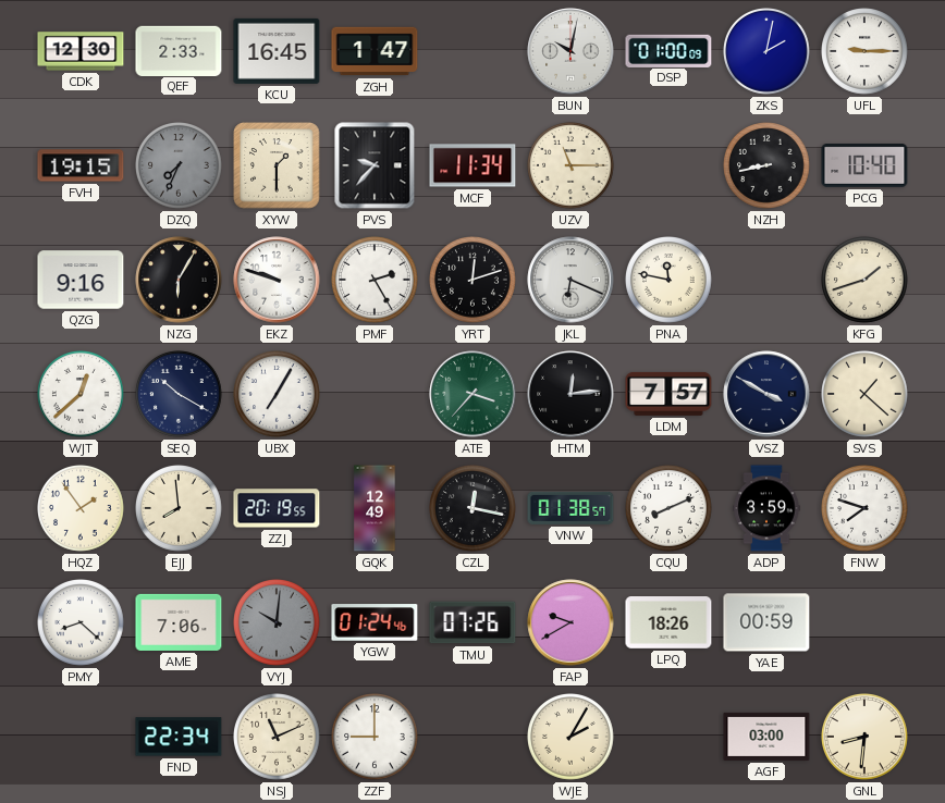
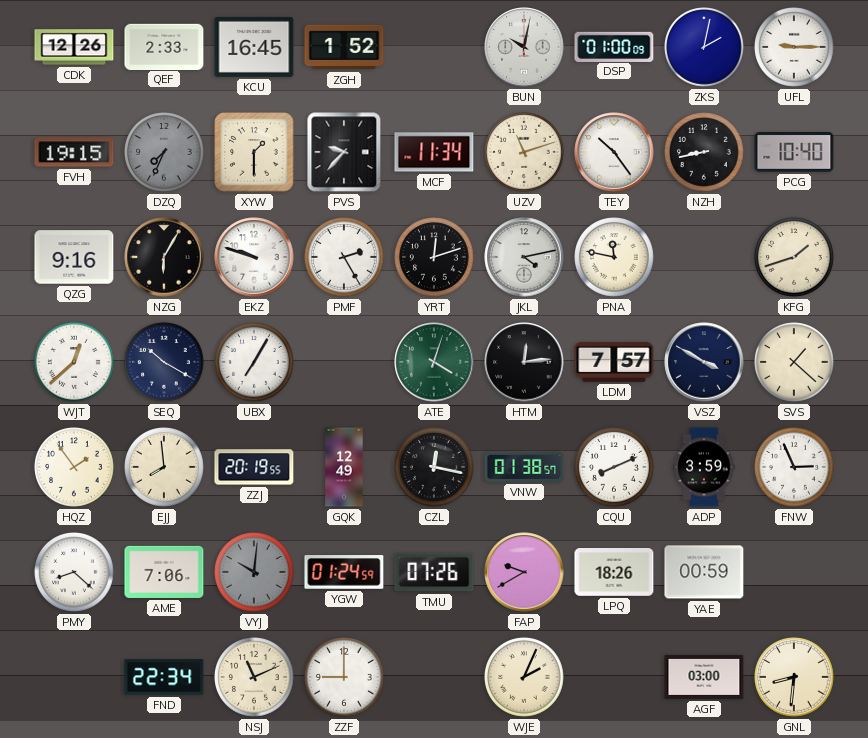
CDK: 12:30 -> 12:26
ZGH: 1:47 -> 1:52
UZV: 11:15 -> 11:12
TEY: none -> 10:24
JKL: 6:19 -> 4:13
ATE: 3:37 -> 4:03
FNW: 7:48 -> 2:56
YGW: 01:24:46 -> 01:24:59
WJE: 2:05 -> 2:04
